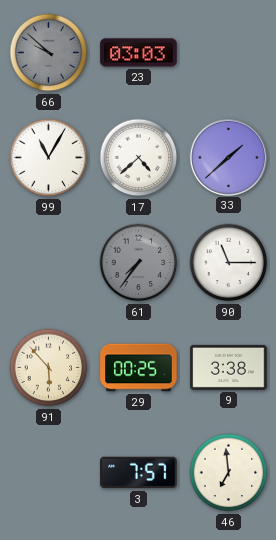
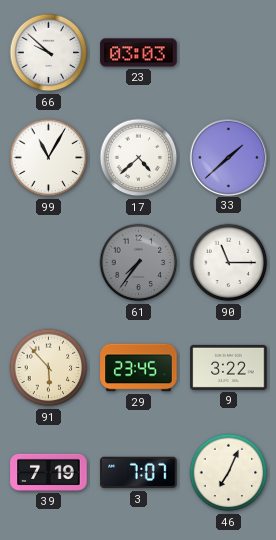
66 dial: grey -> white
29: 00:25 -> 23:45
9: 3:38 -> 3:22
39: none -> 7:19
3: 7:57 -> 7:07
46: 6:59 -> 7:04
